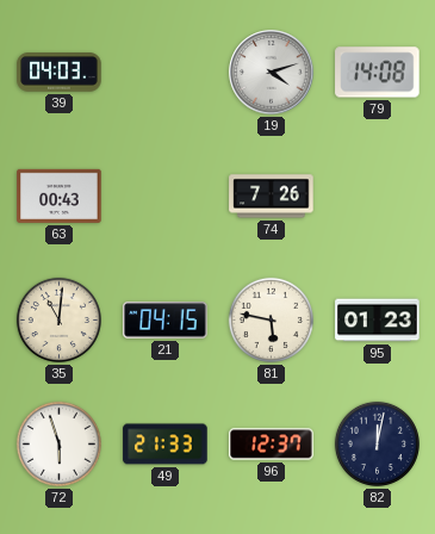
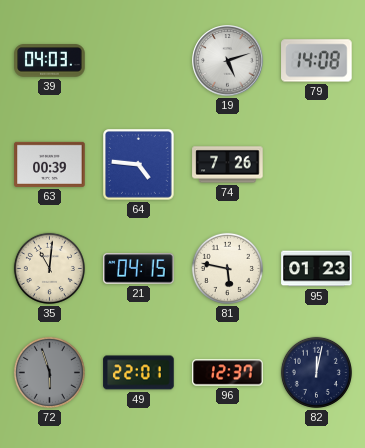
19: 4:12 -> 5:12
63: 00:43 -> 00:39
64: none -> 4:46
72 dial: white -> grey
49: 21:33 -> 22:01
